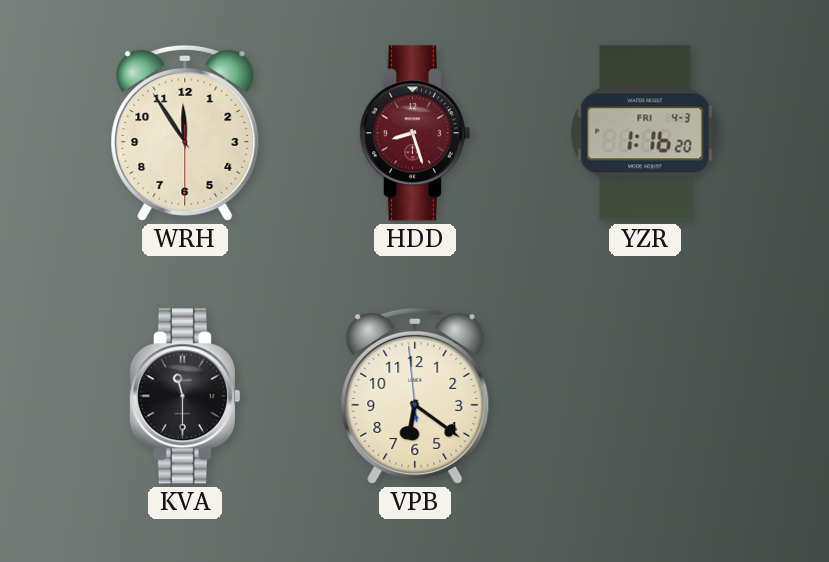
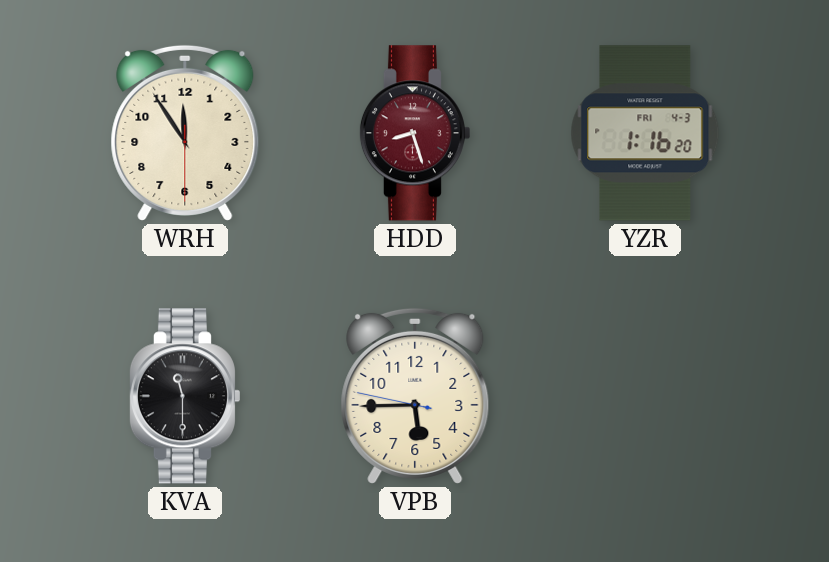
VPB: 6:20 -> 5:44
